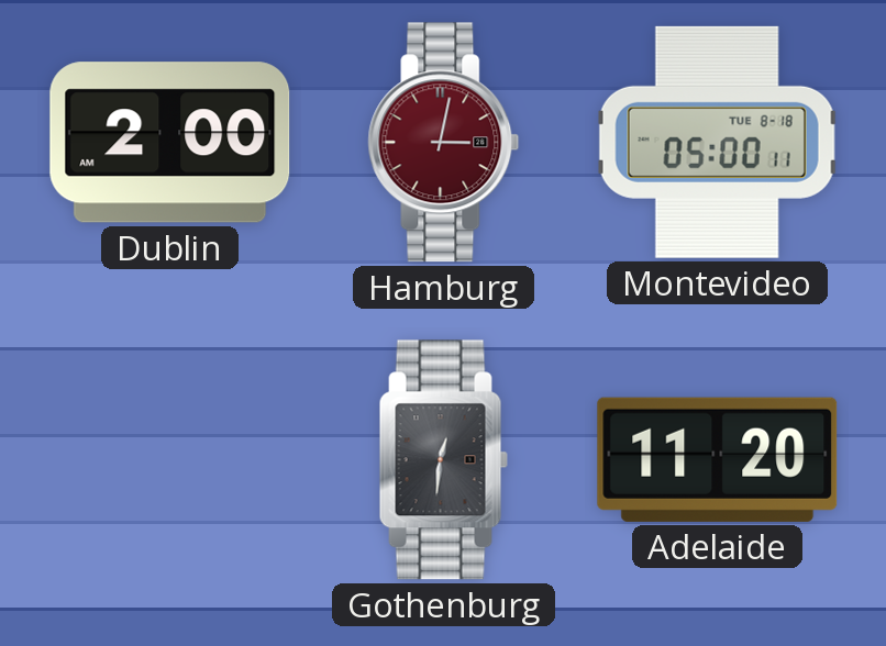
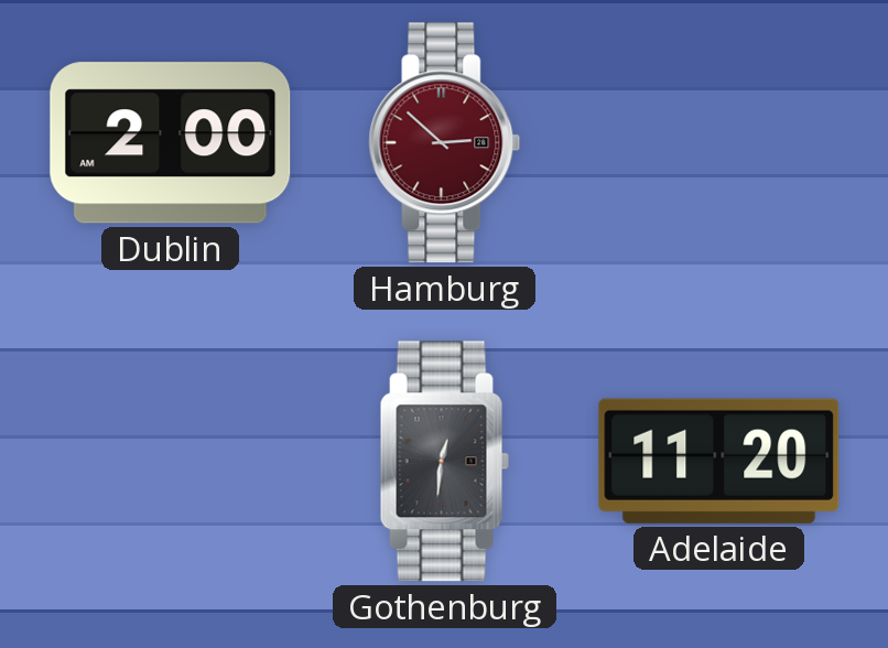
Hamburg: 3:02 -> 2:52
Montevideo: 05:00 -> none
